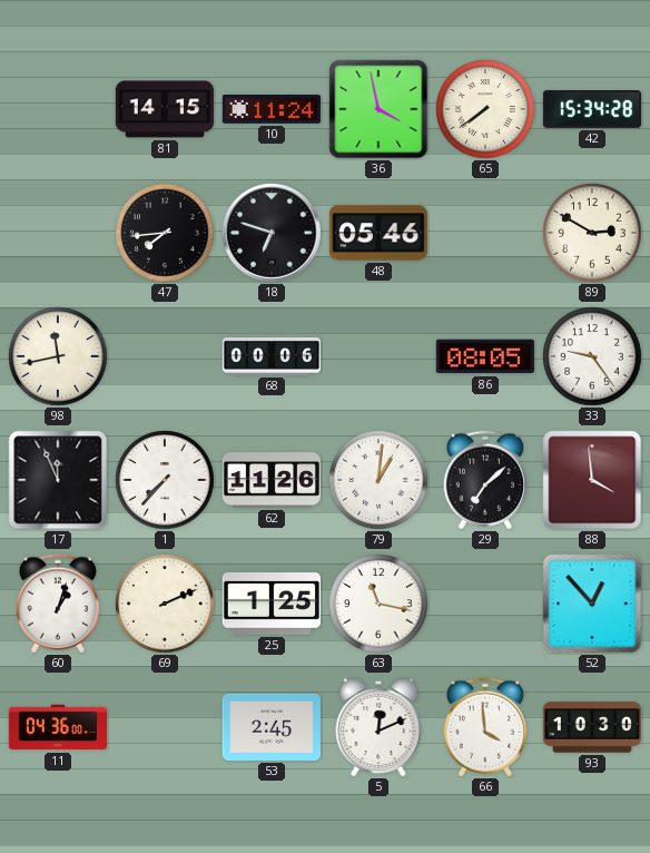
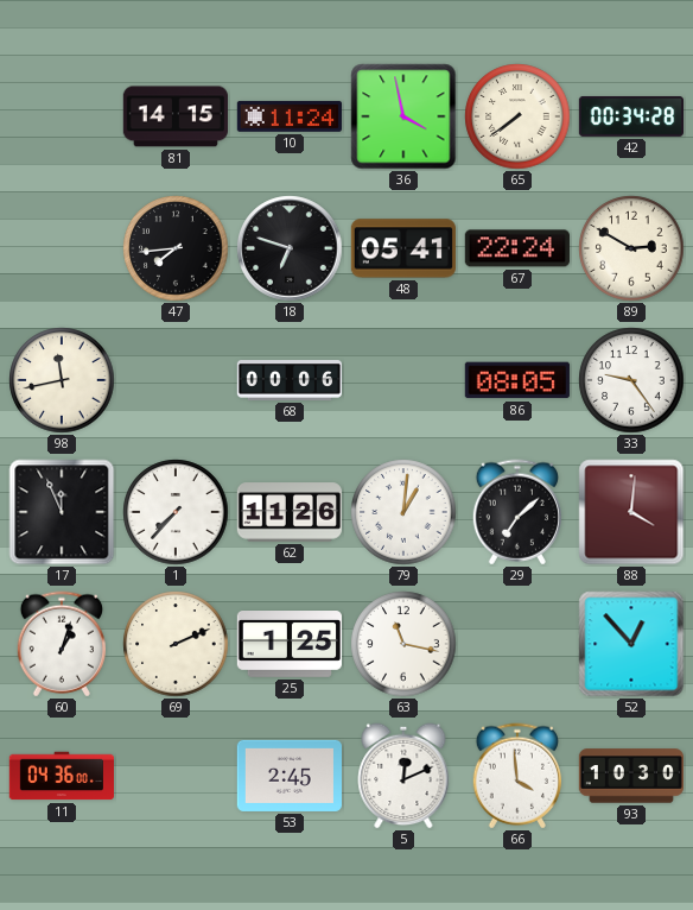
42: 15:34 -> 00:34
48: 05:46 -> 05:41
67: none -> 22:24
88: 3:59 -> 4:01
